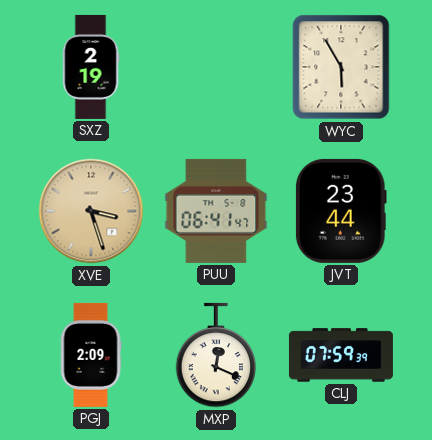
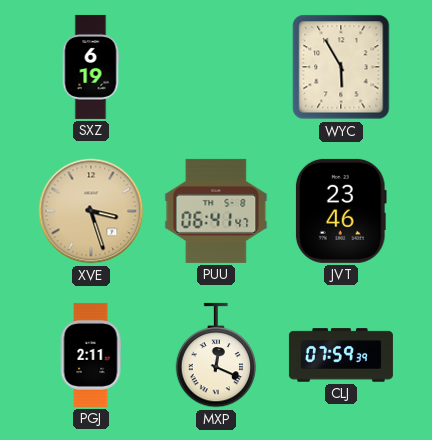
SXZ: 2:19 -> 6:19
JVT: 23:44 -> 23:46
PGJ: 2:09 -> 2:11
